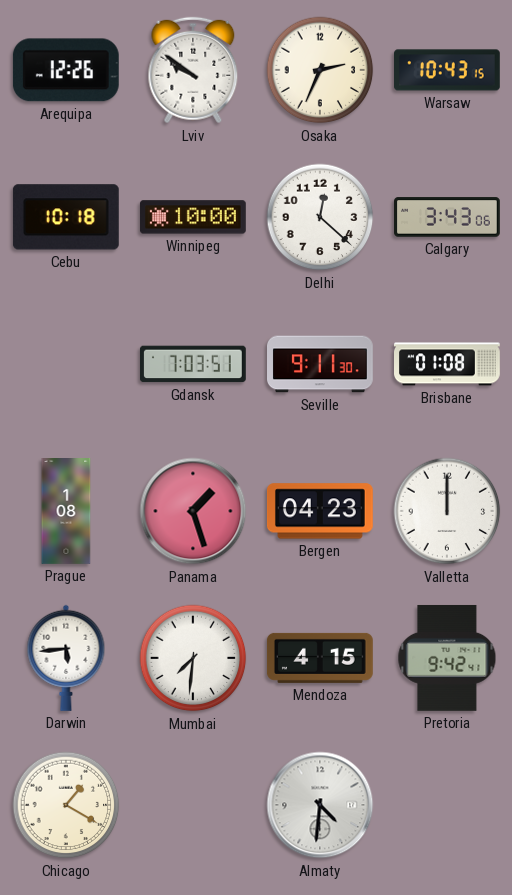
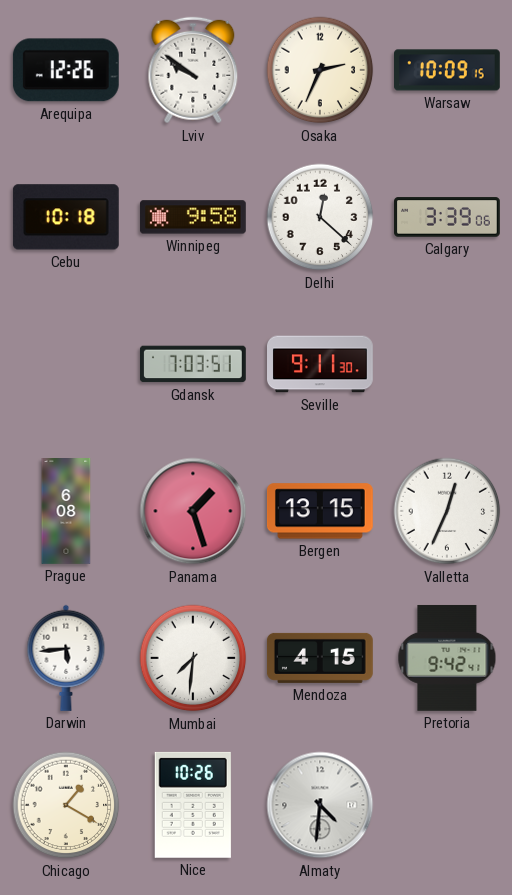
Warsaw: 10:43 -> 10:09
Winnipeg: 10:00 -> 9:58
Calgary: 3:43 -> 3:39
Brisbane: 01:08 -> none
Prague: 1:08 -> 6:08
Bergen: 04:23 -> 13:15
Valletta: 12:00 -> 12:34
Nice: none -> 10:26
